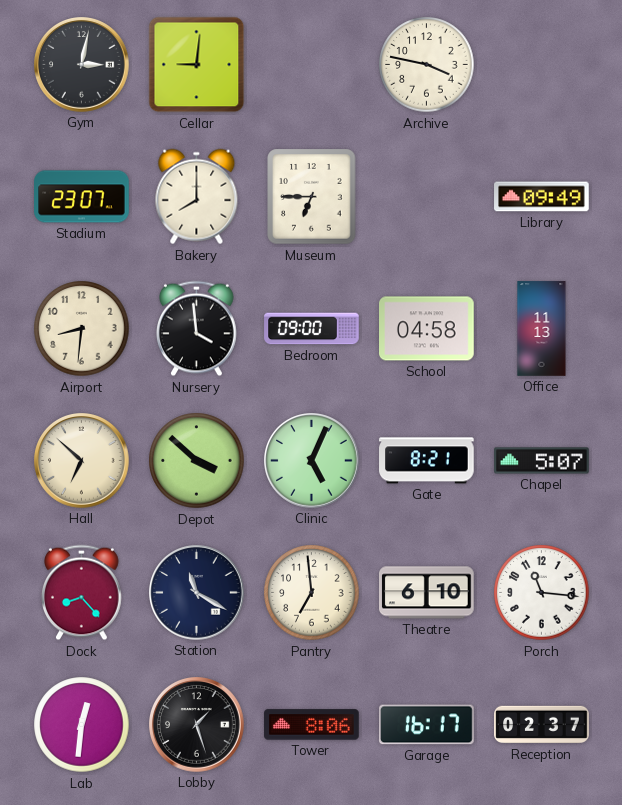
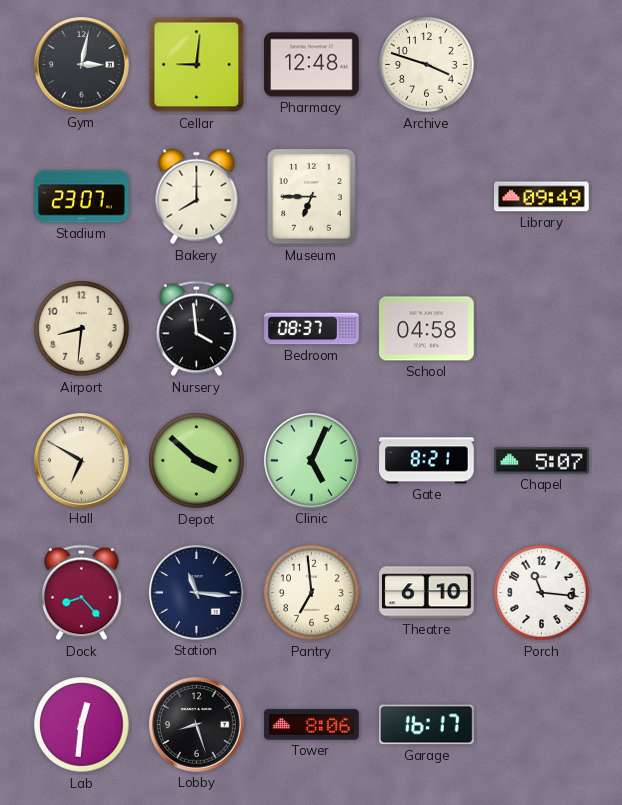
Pharmacy: none -> 12:48
Archive: 3:47 -> 3:48
Bedroom: 09:00 -> 08:37
Office: 11:13 -> none
Hall: 6:52 -> 6:50
Station: 11:20 -> 11:16
Lobby: 1:27 -> 8:27
Reception: 02:37 -> none
